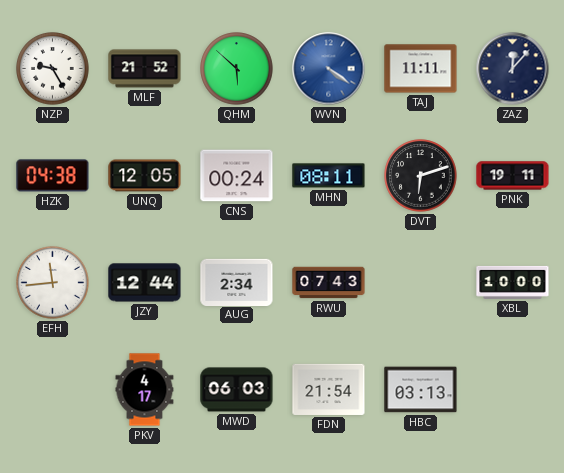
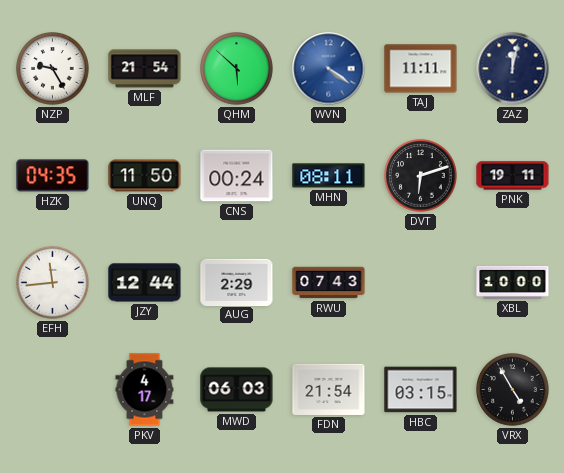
MLF: 21:52 -> 21:54
ZAZ: 12:07 -> 12:02
HZK: 04:38 -> 04:35
UNQ: 12:05 -> 11:50
AUG: 2:34 -> 2:29
HBC: 03:13 -> 03:15
VRX: none -> 4:55
